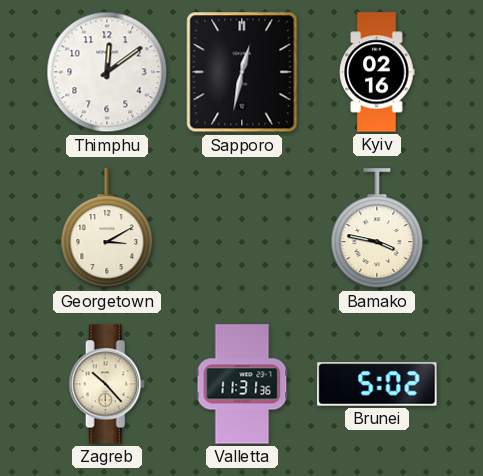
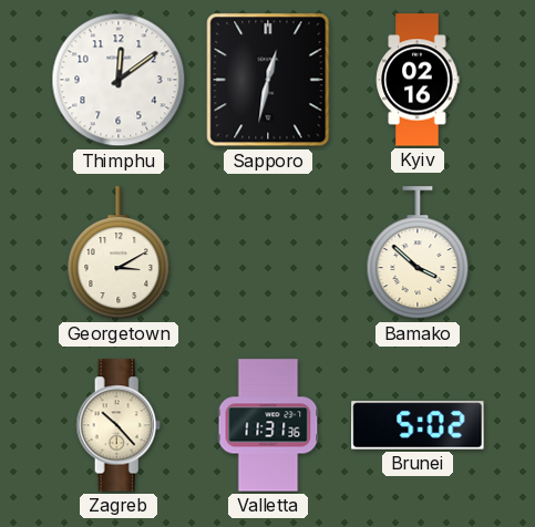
Bamako: 3:47 -> 3:52
